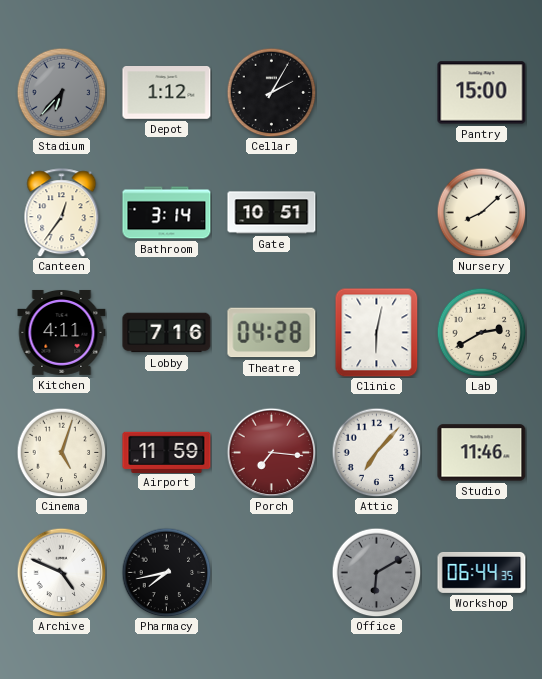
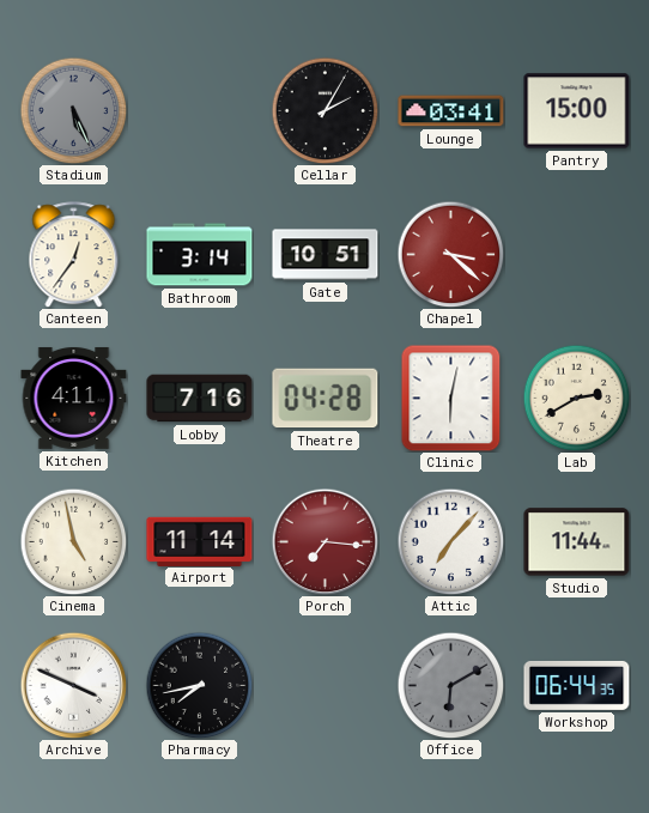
Stadium: 6:37 -> 5:26
Depot: 1:12 -> none
Lounge: none -> 03:41
Chapel: none -> 3:22
Nursery: 8:08 -> none
Cinema: 5:03 -> 4:58
Airport: 11:59 -> 11:14
Studio: 11:46 -> 11:44
Archive: 4:49 -> 3:49
